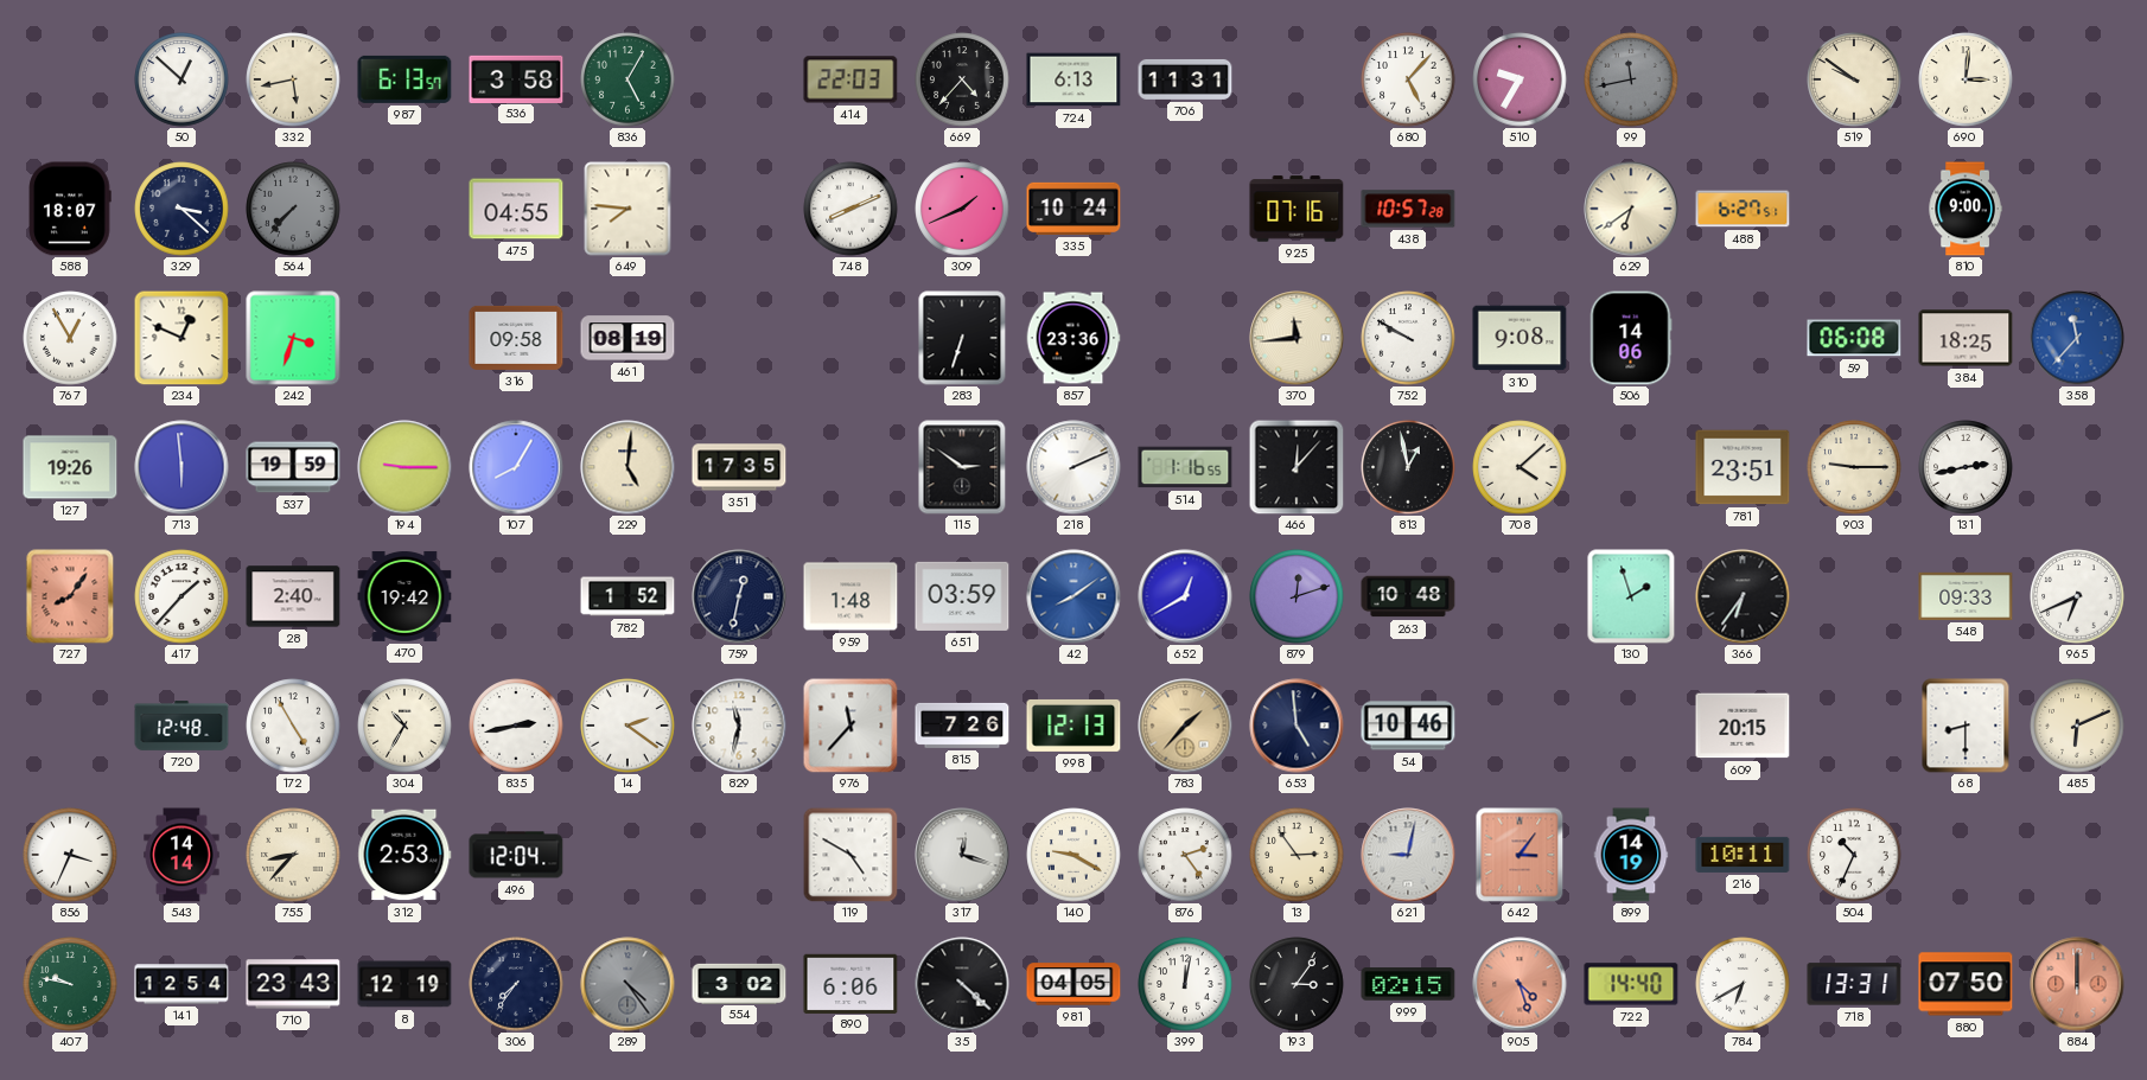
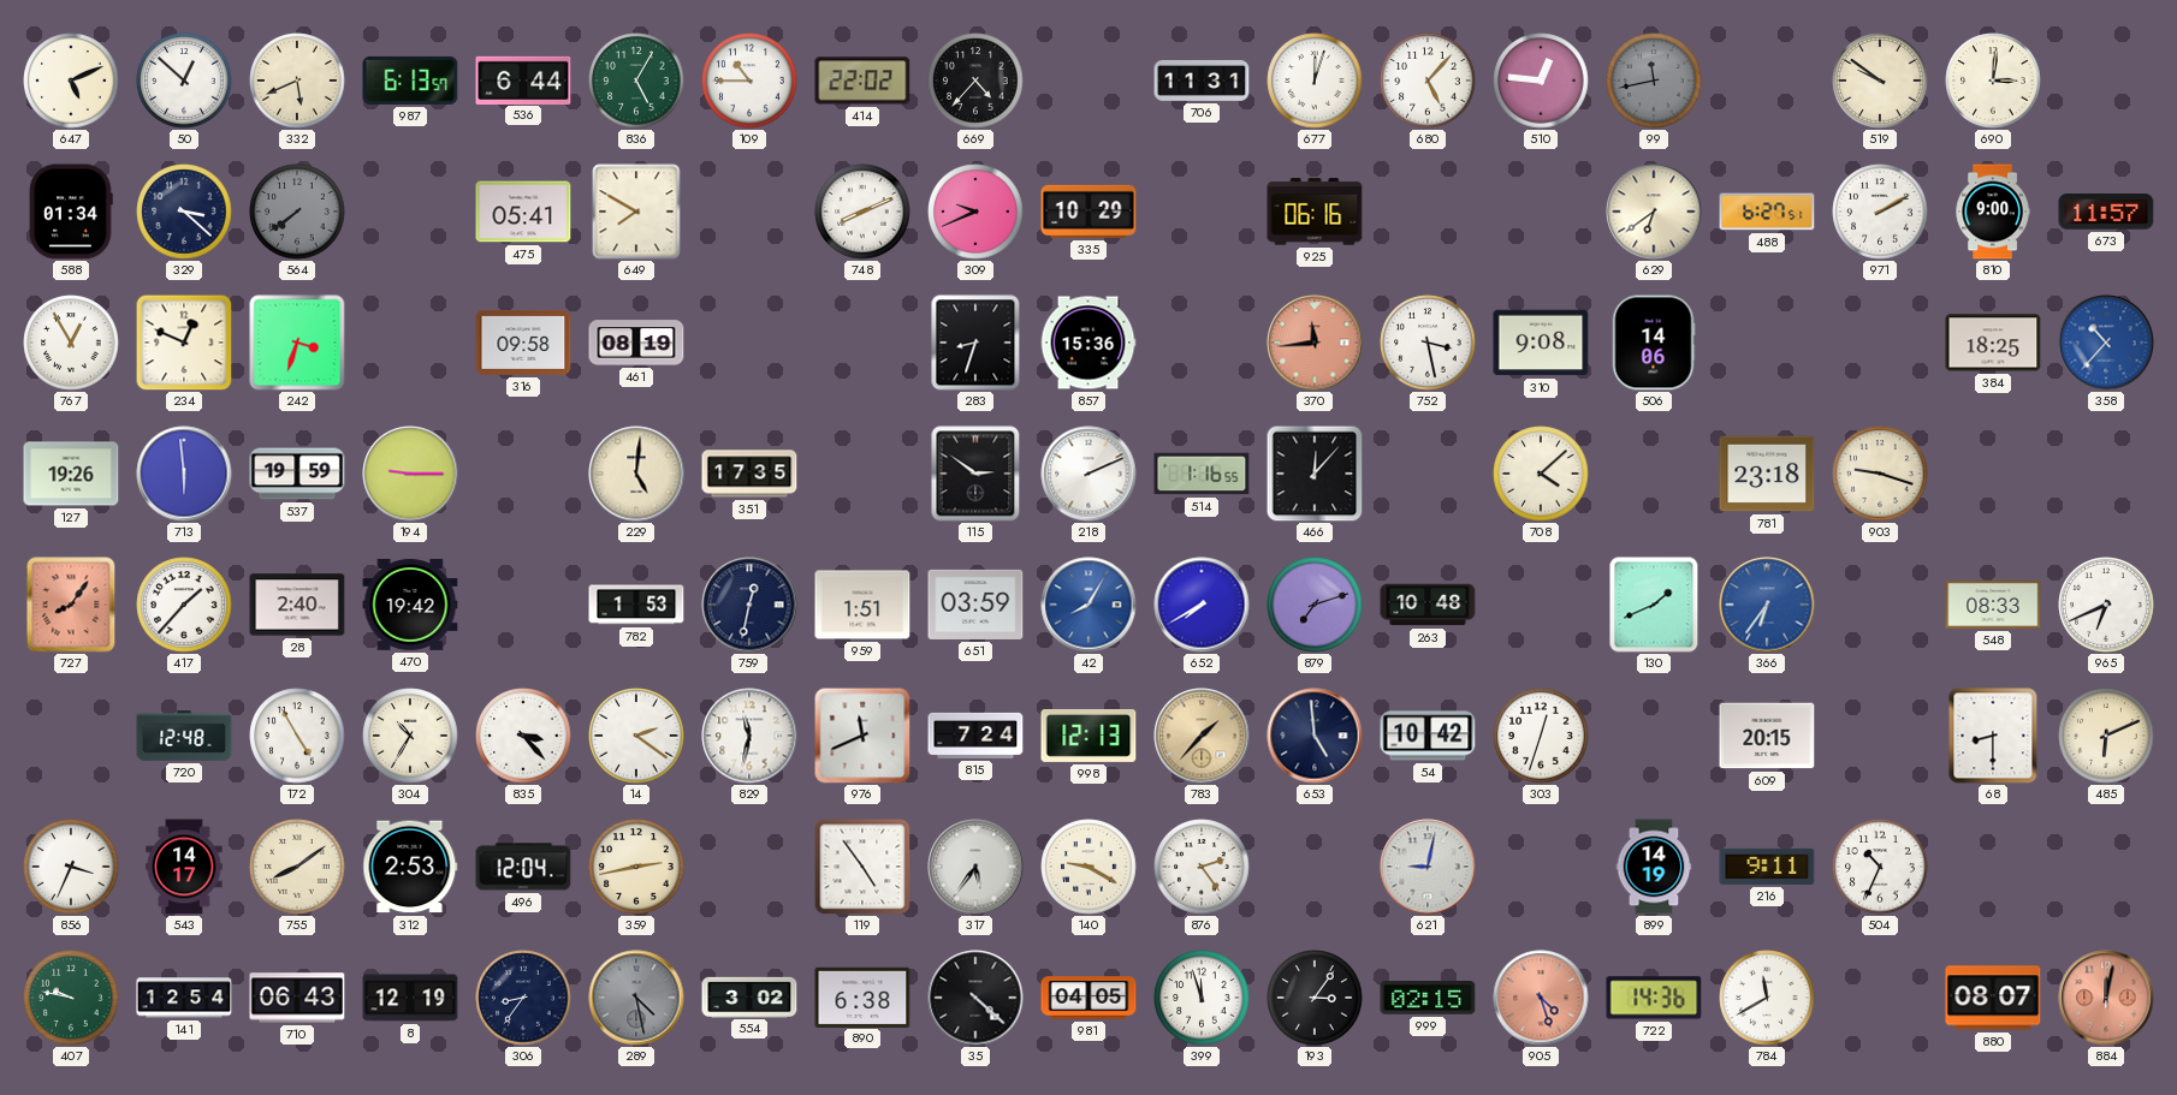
647: none -> 5:11
332: 5:43 -> 5:41
536: 3:58 -> 6:44
109: none -> 10:45
414: 22:03 -> 22:02
724: 6:13 -> none
677: none -> 12:03
510: 9:35 -> 12:46
588: 18:07 -> 01:34
564: 7:37 -> 7:39
475: 04:55 -> 05:41
649: 7:46 -> 7:50
309: 1:41 -> 9:41
335: 10:24 -> 10:29
925: 07:16 -> 06:16
438: 10:57 -> none
971: none -> 2:10
673: none -> 11:57
283: 6:33 -> 8:33
857: 23:36 -> 15:36
370 dial: cream -> salmon
752: 9:50 -> 3:28
59: 06:08 -> none
358: 11:37 -> 10:37
107: 8:05 -> none
813: 12:58 -> none
781: 23:51 -> 23:18
903: 9:15 -> 9:18
131: 2:43 -> none
782: 1:52 -> 1:53
959: 1:48 -> 1:51
42: 8:09 -> 8:05
652: 12:40 -> 7:40
879: 12:12 -> 7:12
130: 1:57 -> 1:41
366 dial: black -> blue
548: 09:33 -> 08:33
835: 2:43 -> 3:23
976: 11:37 -> 11:41
815: 7:26 -> 7:24
54: 10:46 -> 10:42
303: none -> 12:33
543: 14:14 -> 14:17
755: 8:37 -> 8:09
359: none -> 2:43
119: 4:50 -> 4:54
317: 12:18 -> 5:36
13: 2:54 -> none
642: 3:06 -> none
216: 10:11 -> 9:11
710: 23:43 -> 06:43
306: 7:36 -> 8:36
289: 4:24 -> 4:28
890: 6:06 -> 6:38
399: 12:02 -> 11:57
722: 14:40 -> 14:36
784: 6:40 -> 11:40
718: 13:31 -> none
880: 07:50 -> 08:07
884: 12:00 -> 12:02
